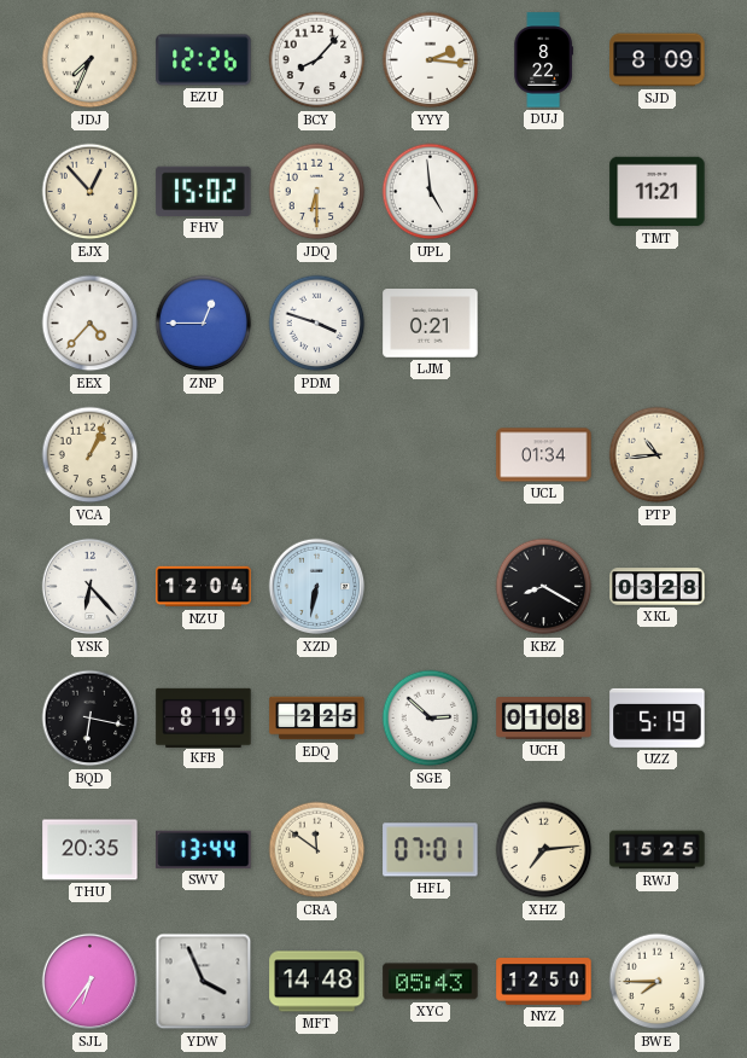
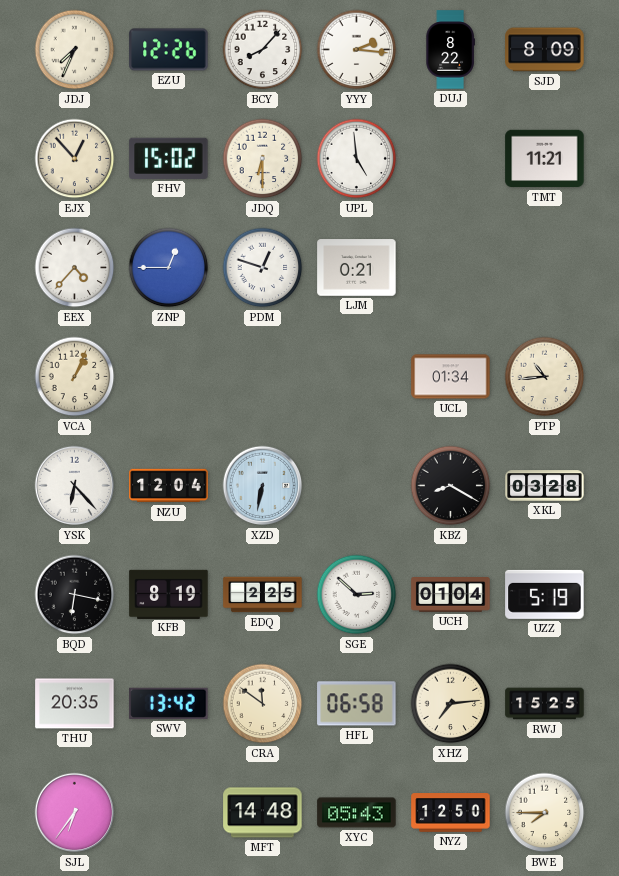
PDM: 3:48 -> 12:48
UCH: 01:08 -> 01:04
SWV: 13:44 -> 13:42
HFL: 07:01 -> 06:58
YDW: 3:56 -> none
